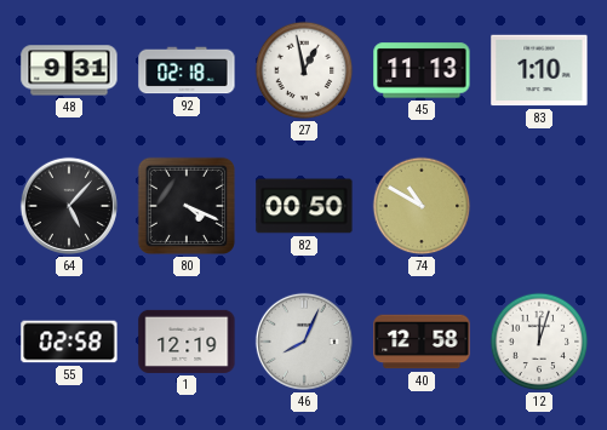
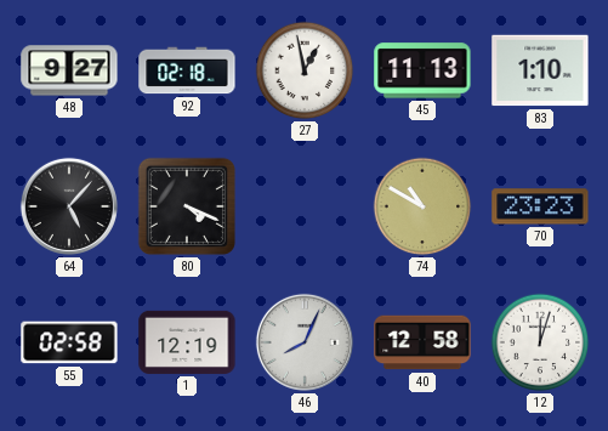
48: 9:31 -> 9:27
82: 00:50 -> none
70: none -> 23:23
